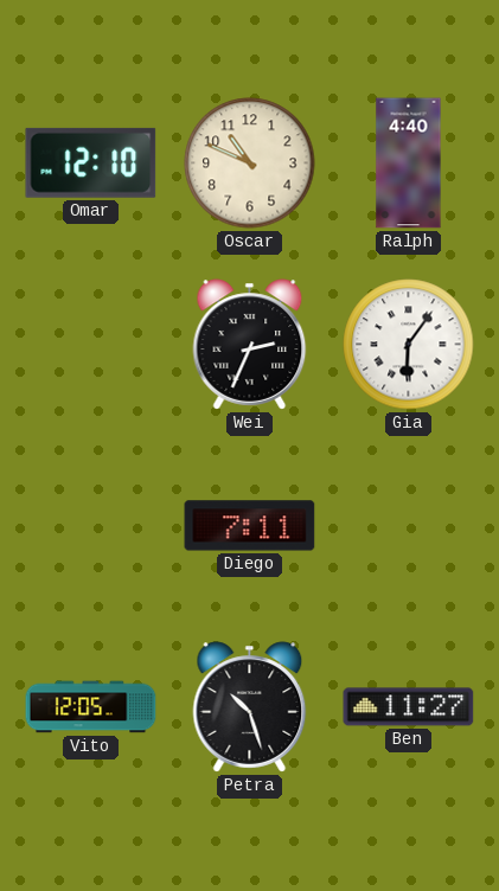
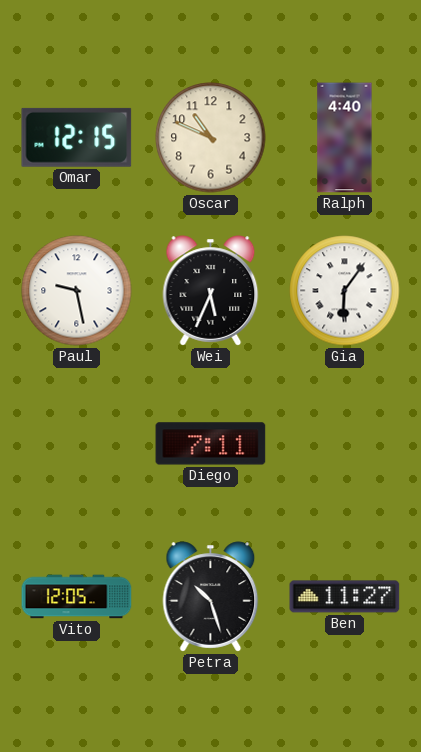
Omar: 12:10 -> 12:15
Paul: none -> 9:28
Wei: 2:34 -> 5:34
